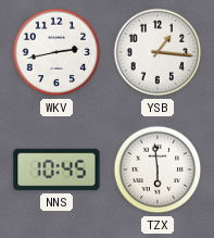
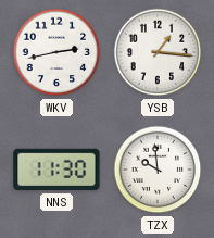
NNS: 10:45 -> 11:30
TZX: 5:59 -> 9:59
